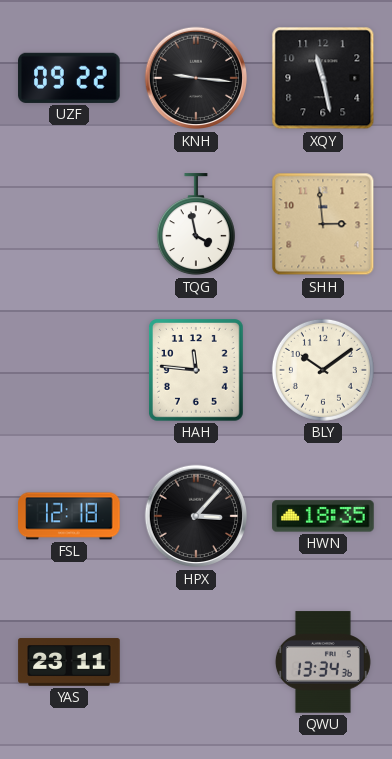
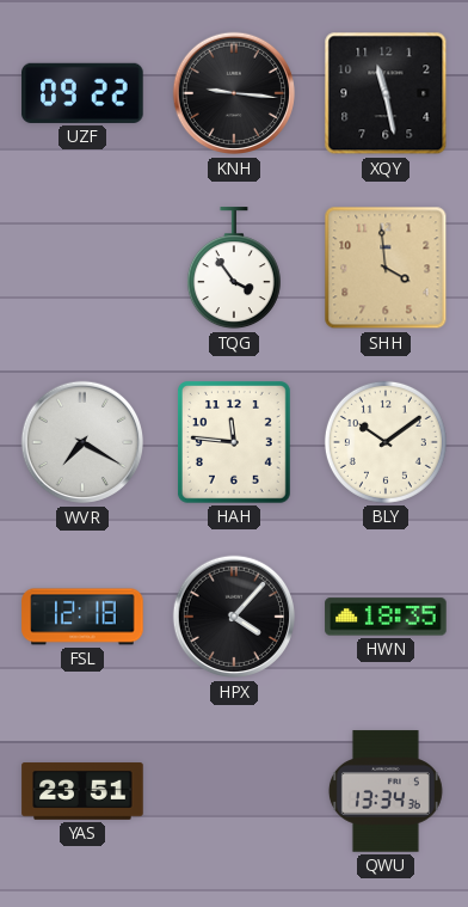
TQG: 3:58 -> 3:54
SHH: 2:59 -> 3:59
WVR: none -> 7:20
HPX: 3:07 -> 4:07
YAS: 23:11 -> 23:51
